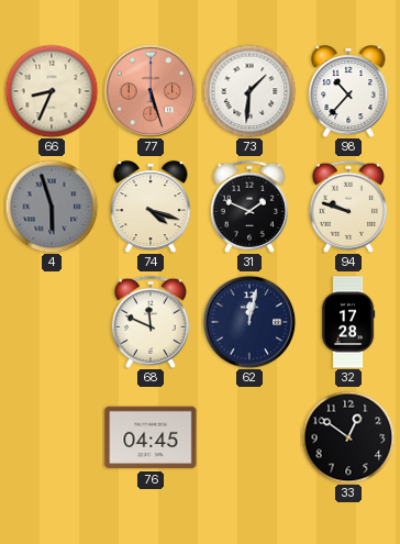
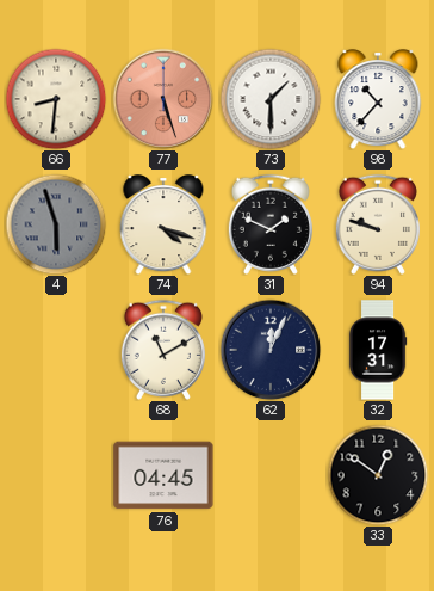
66: 8:34 -> 8:31
73: 1:31 -> 1:30
68: 11:49 -> 11:10
62: 12:02 -> 12:04
32: 17:28 -> 17:31
